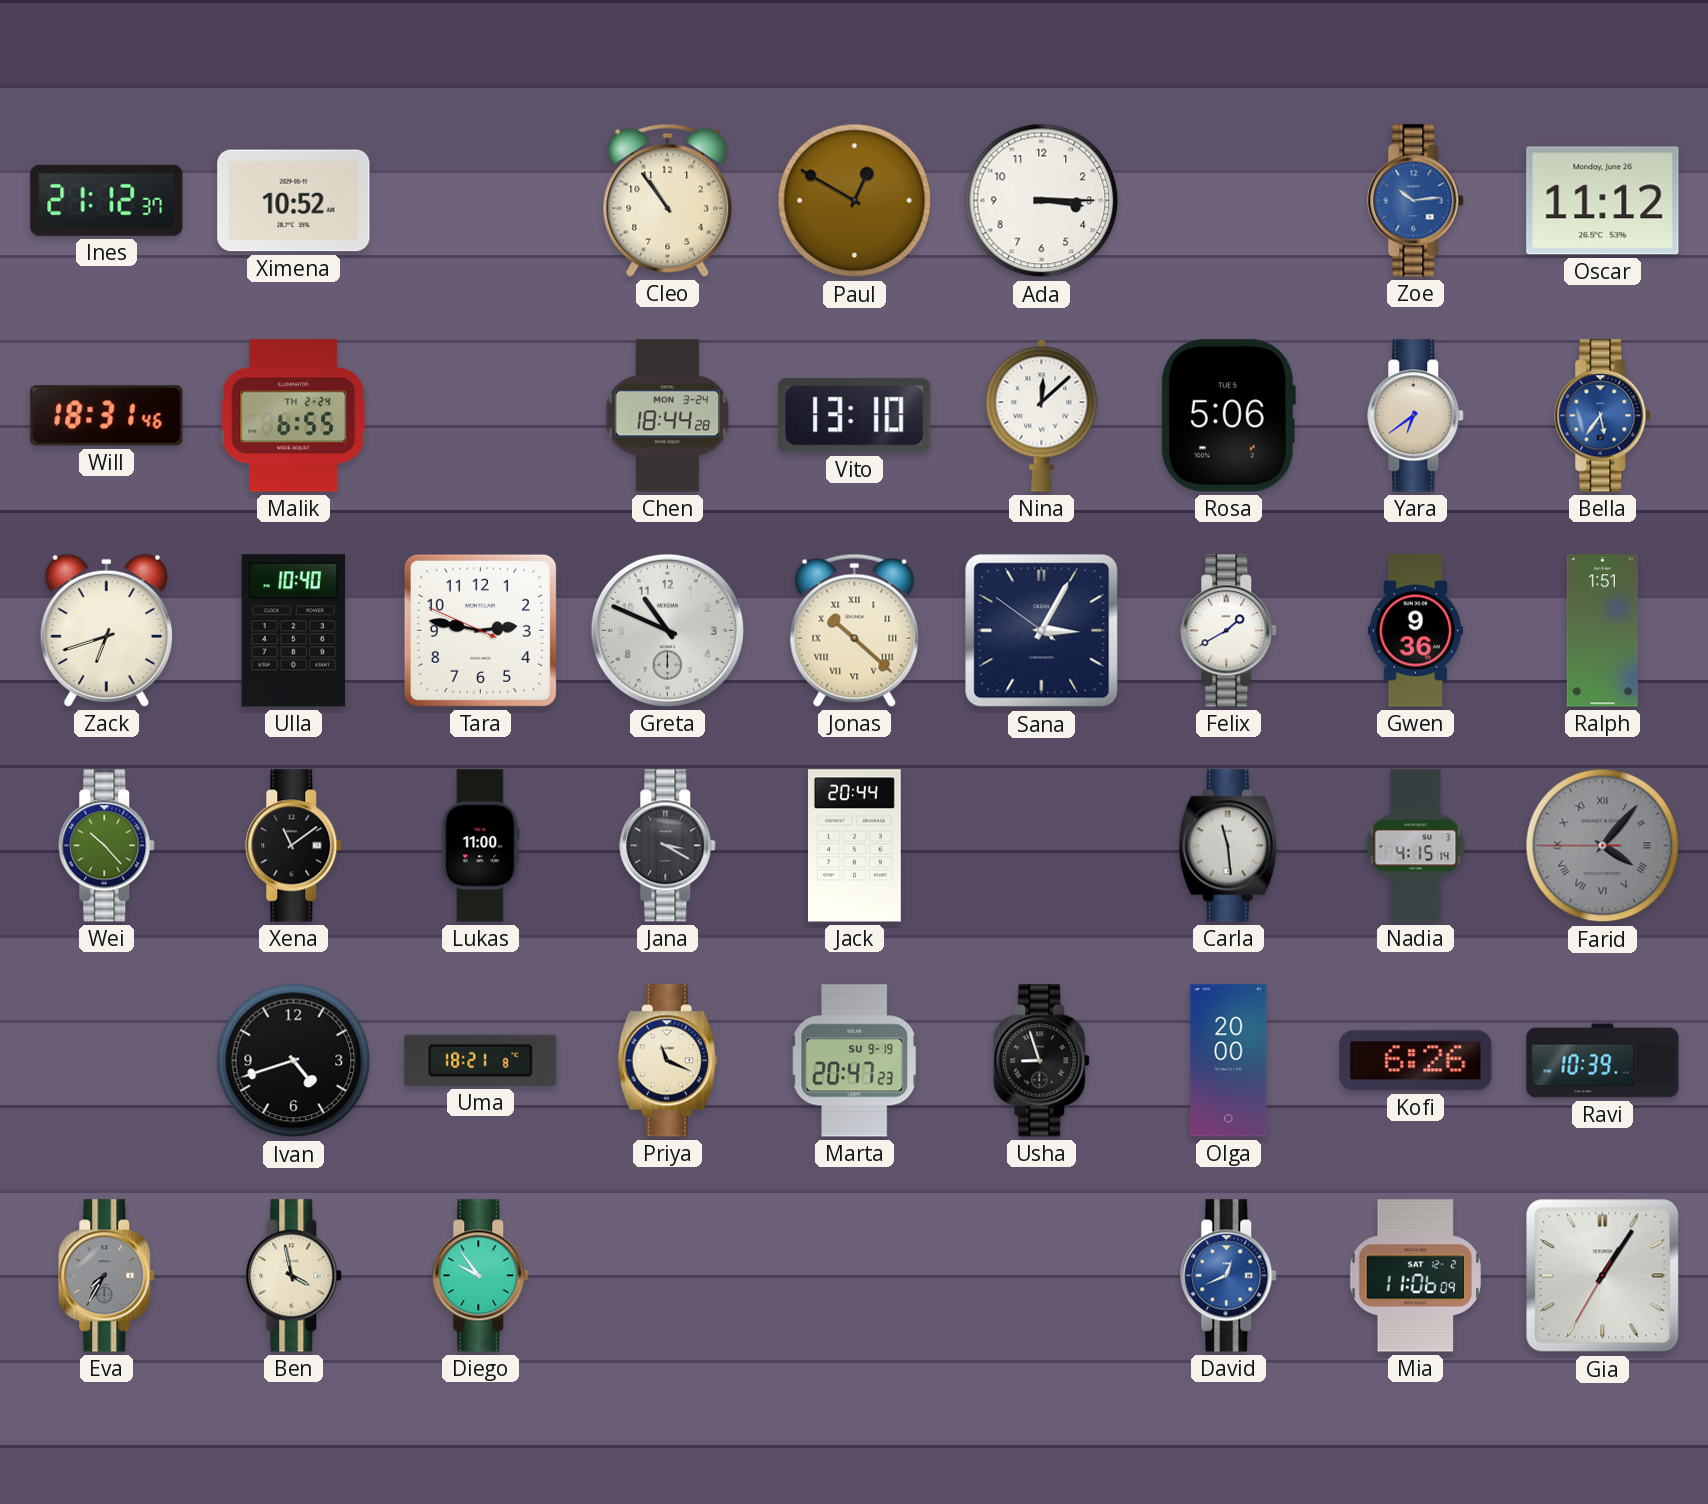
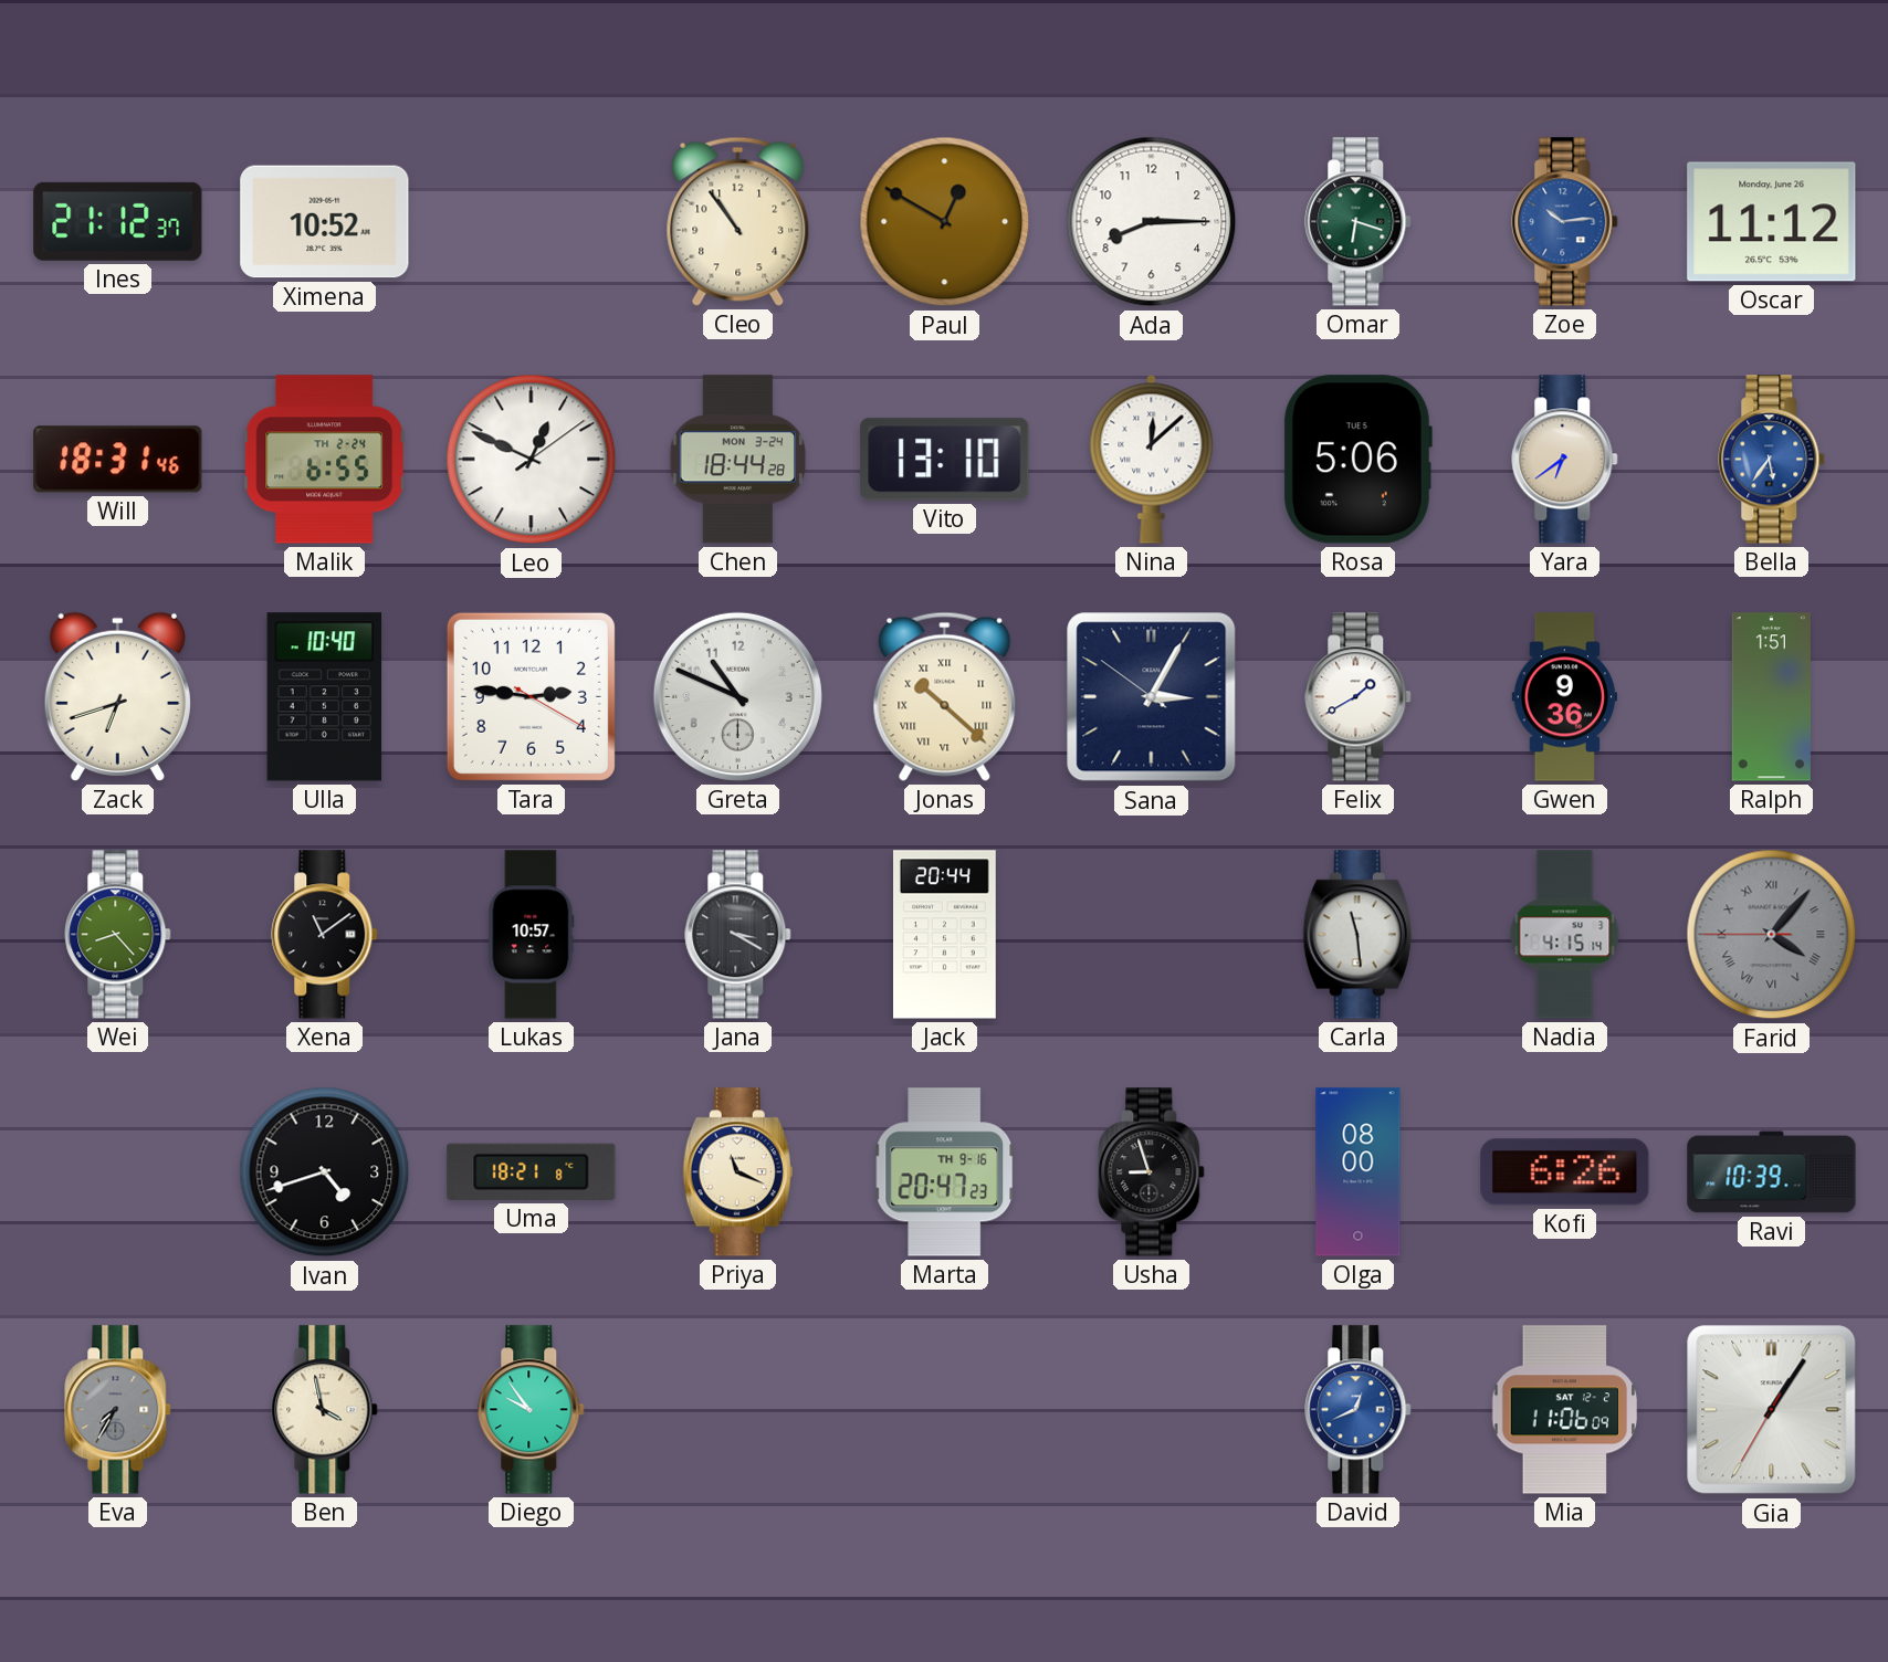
Ada: 3:15 -> 8:15
Omar: none -> 6:18
Leo: none -> 12:49
Tara: 2:46:49 -> 2:46:20
Wei: 10:23 -> 8:23
Lukas: 11:00 -> 10:57
Marta date: SU 9-19 -> TH 9-16
Olga: 20:00 -> 08:00
